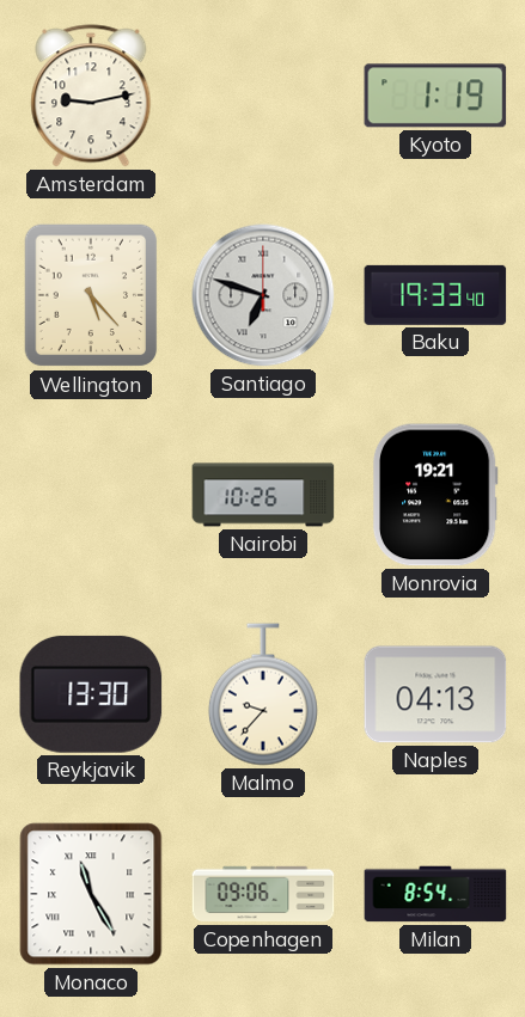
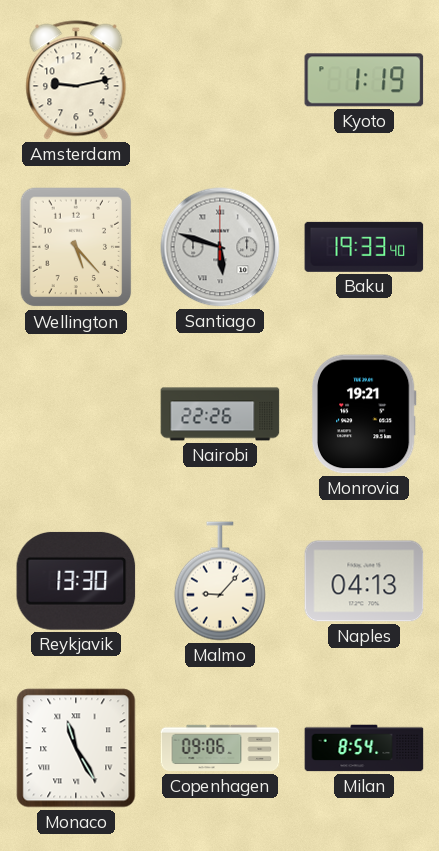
Santiago: 6:48 -> 5:48
Nairobi: 10:26 -> 22:26
Malmo: 9:37 -> 9:07
